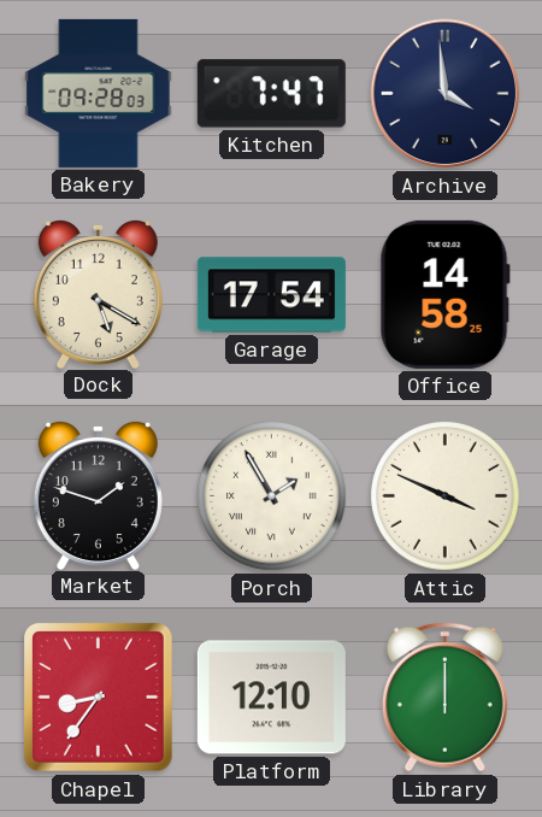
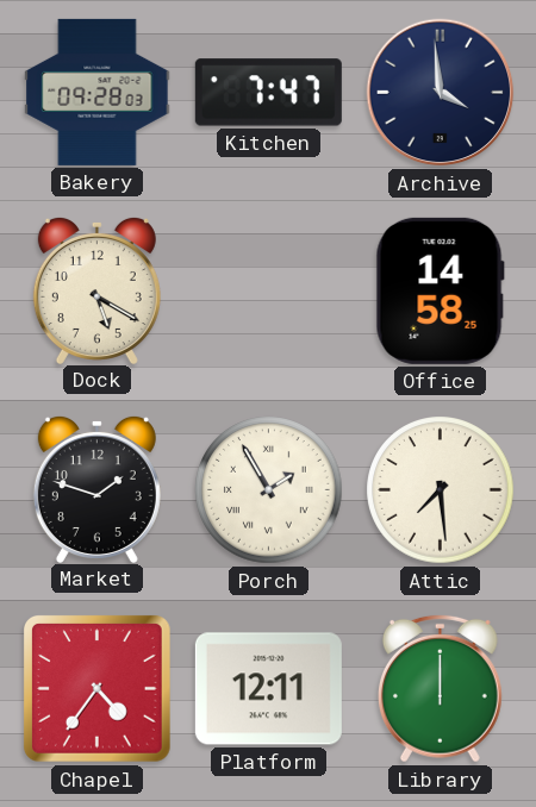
Garage: 17:54 -> none
Attic: 3:49 -> 7:29
Chapel: 8:36 -> 4:36
Platform: 12:10 -> 12:11
